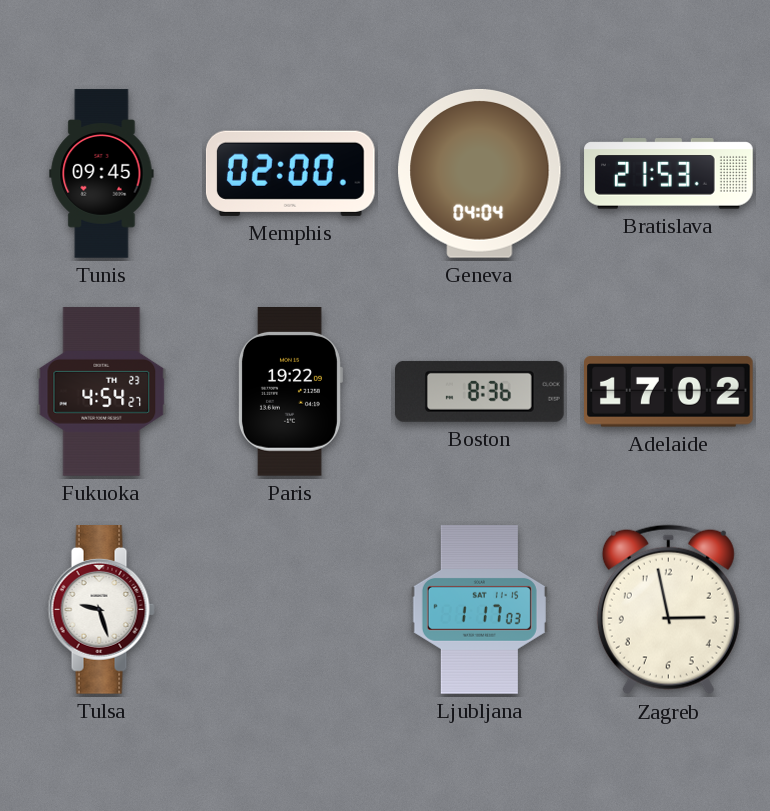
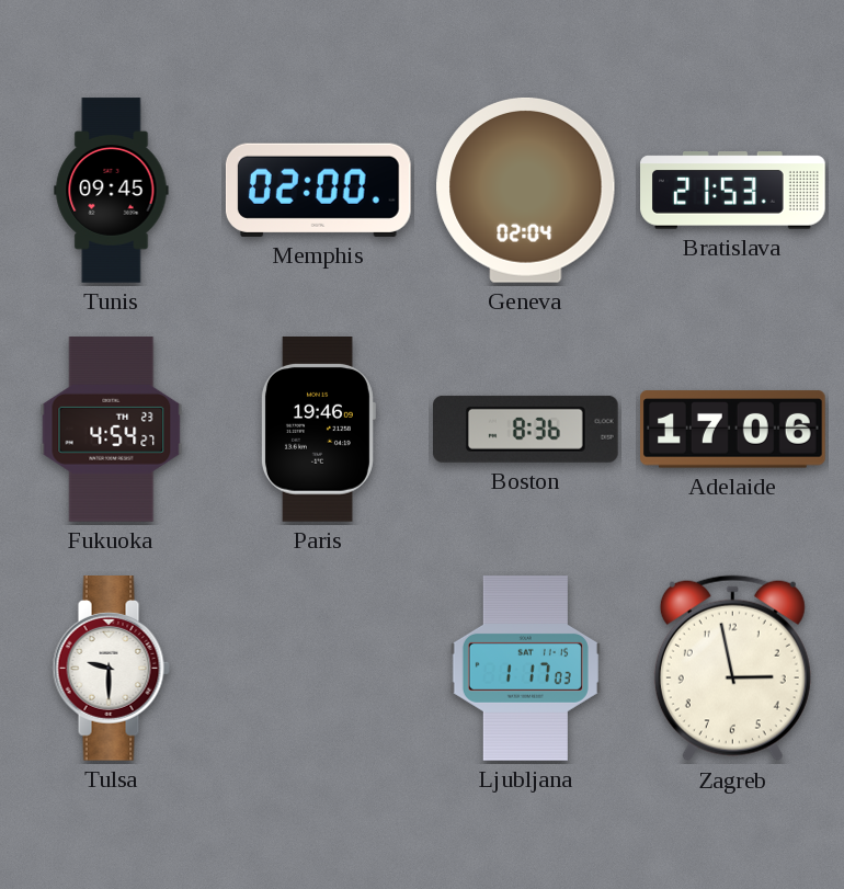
Geneva: 04:04 -> 02:04
Paris: 19:22 -> 19:46
Adelaide: 17:02 -> 17:06
Tulsa: 9:27 -> 9:30
